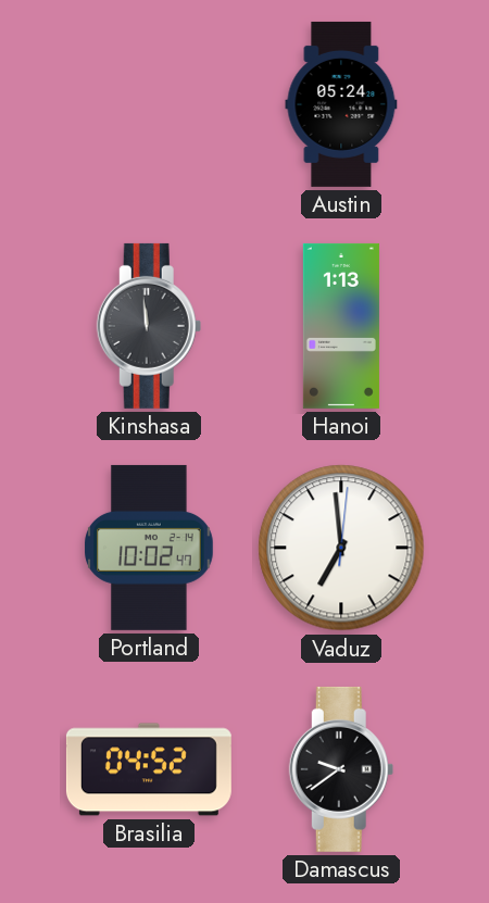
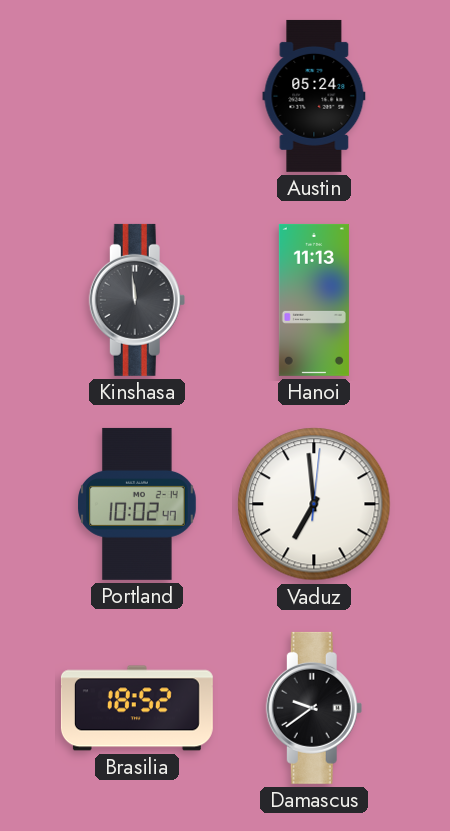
Hanoi: 1:13 -> 11:13
Brasilia: 04:52 -> 18:52
